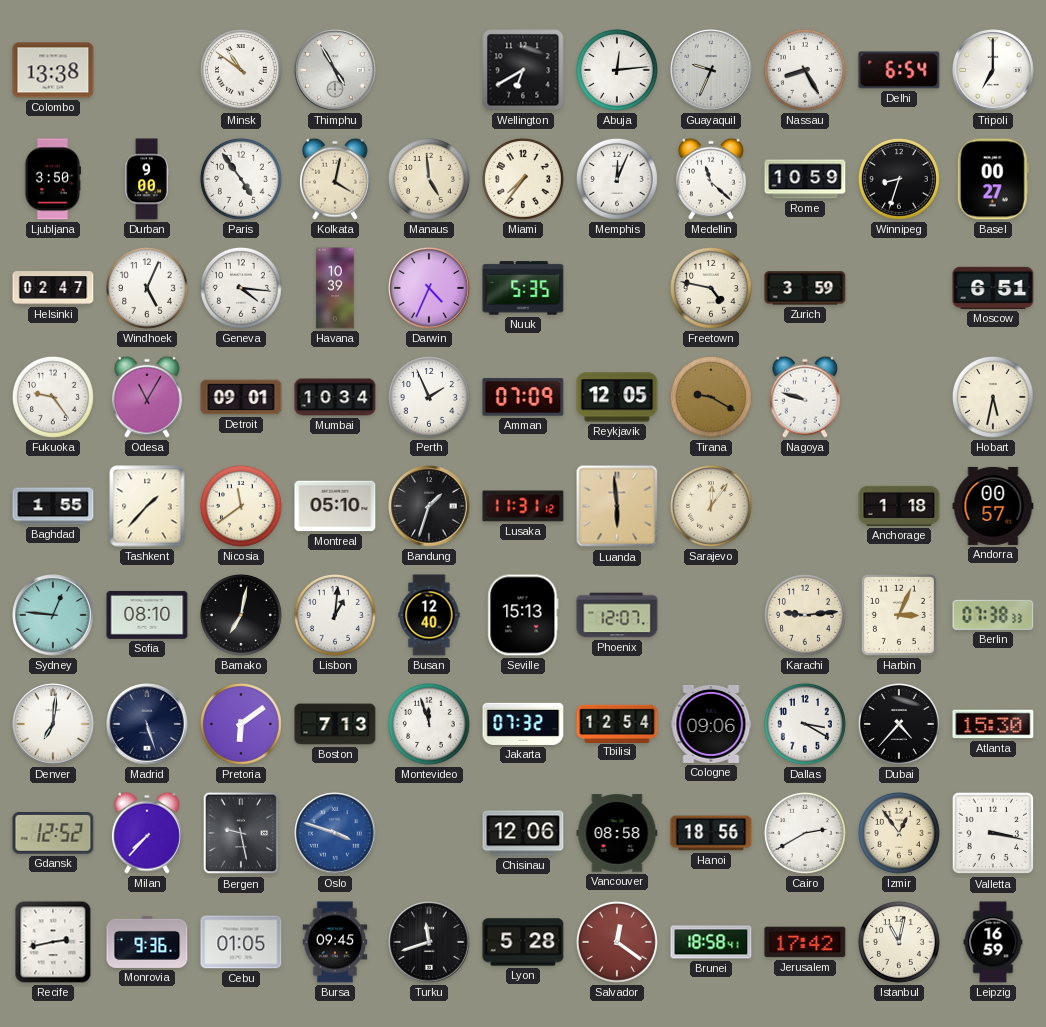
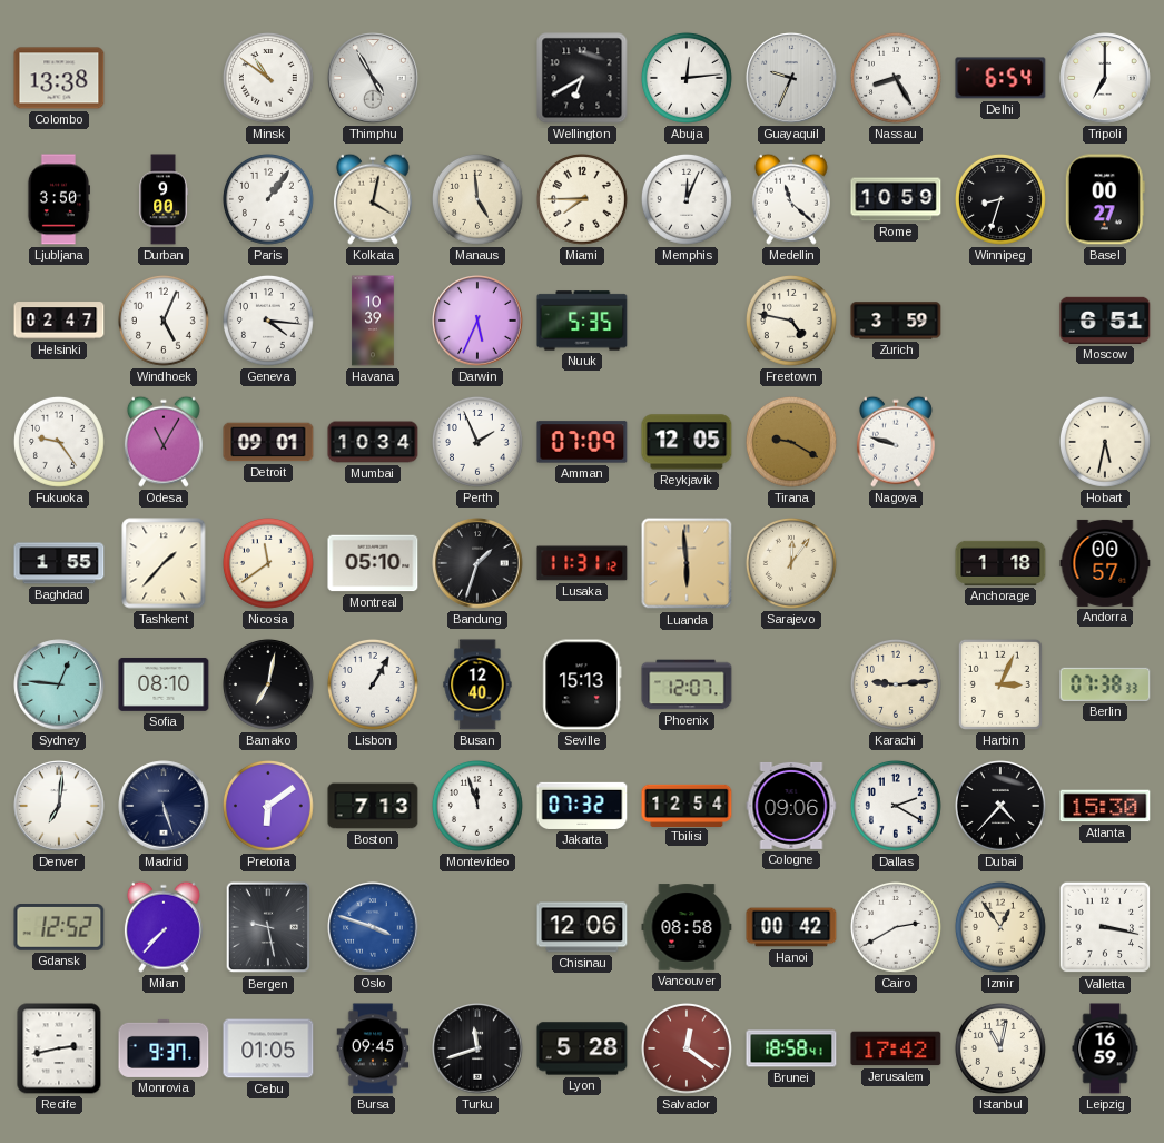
Paris: 4:54 -> 1:06
Miami: 7:36 -> 7:45
Darwin: 4:34 -> 5:34
Lisbon: 1:01 -> 1:05
Dallas: 3:20 -> 2:20
Hanoi: 18:56 -> 00:42
Monrovia: 9:36 -> 9:37
